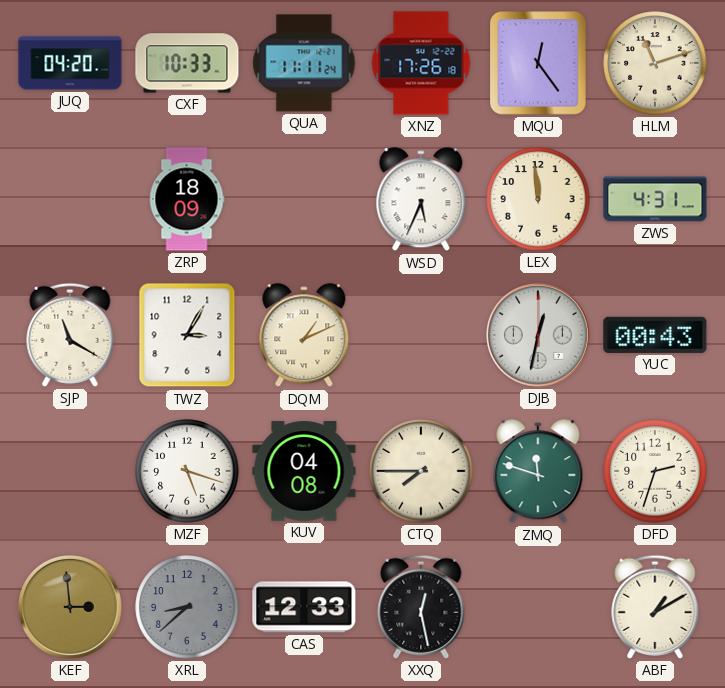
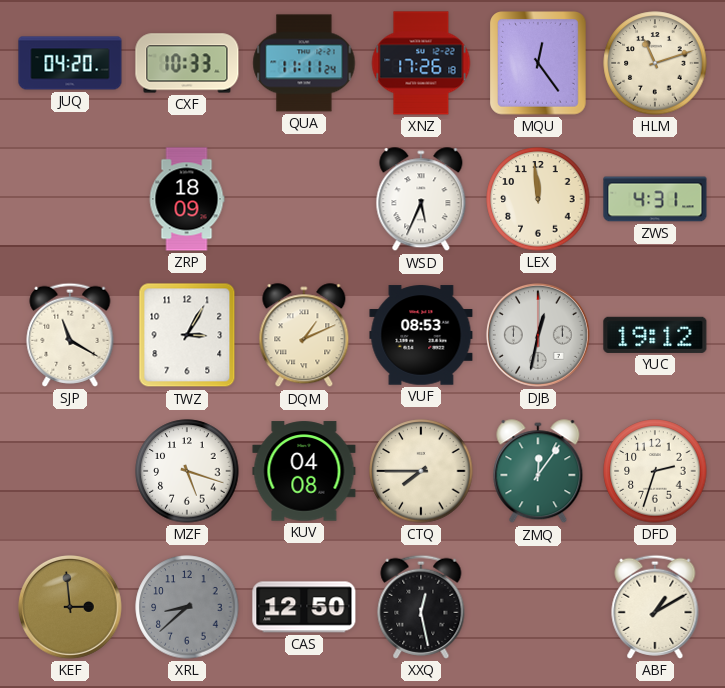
VUF: none -> 08:53
YUC: 00:43 -> 19:12
ZMQ: 11:48 -> 12:06
CAS: 12:33 -> 12:50
